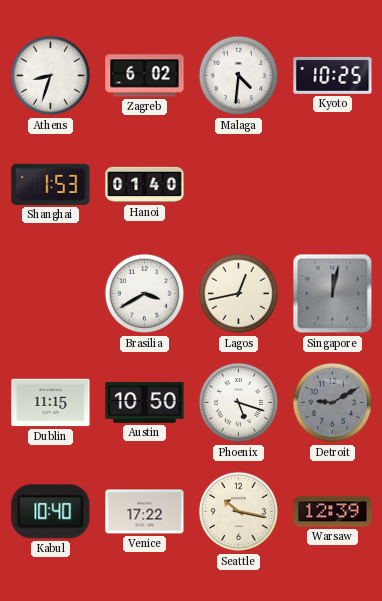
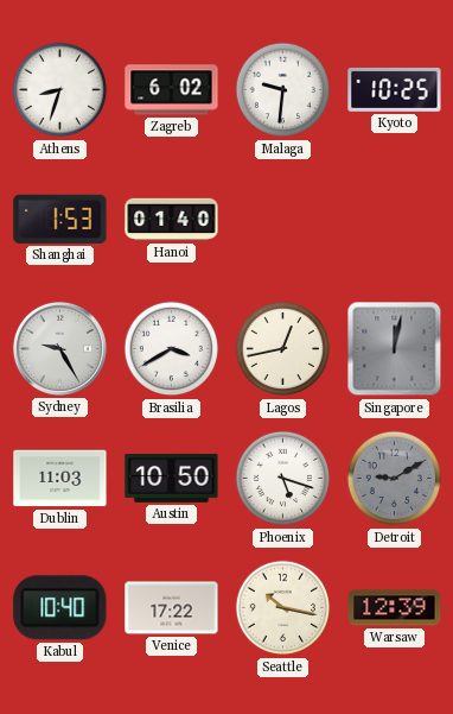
Malaga: 4:31 -> 9:31
Sydney: none -> 9:25
Dublin: 11:15 -> 11:03
